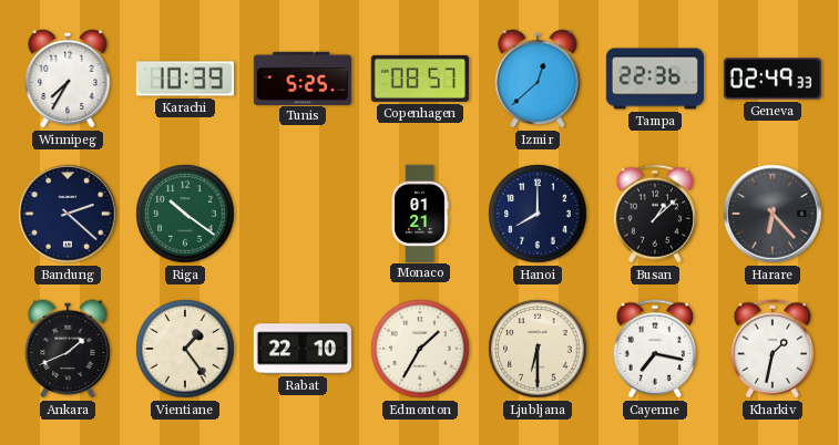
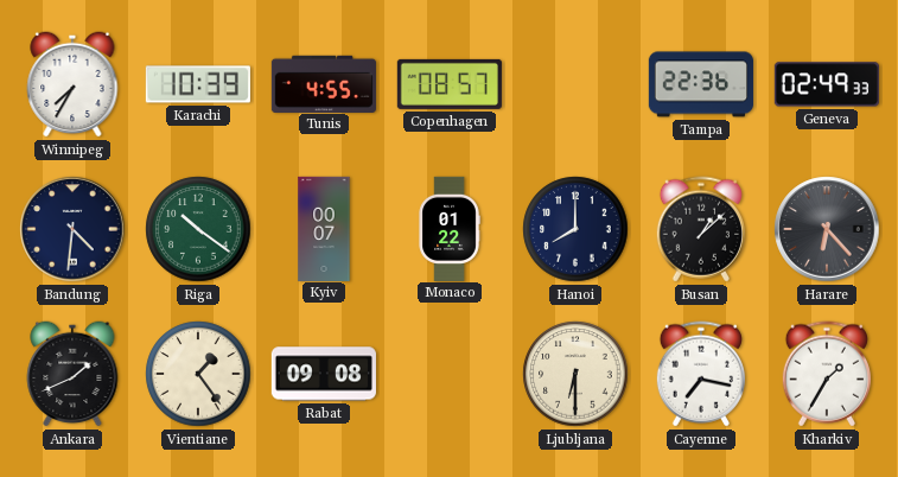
Tunis: 5:25 -> 4:55
Izmir: 12:38 -> none
Bandung: 2:22 -> 4:31
Kyiv: none -> 00:07
Monaco: 01:21 -> 01:22
Rabat: 22:10 -> 09:08
Edmonton: 1:35 -> none
Kharkiv: 1:32 -> 1:35
